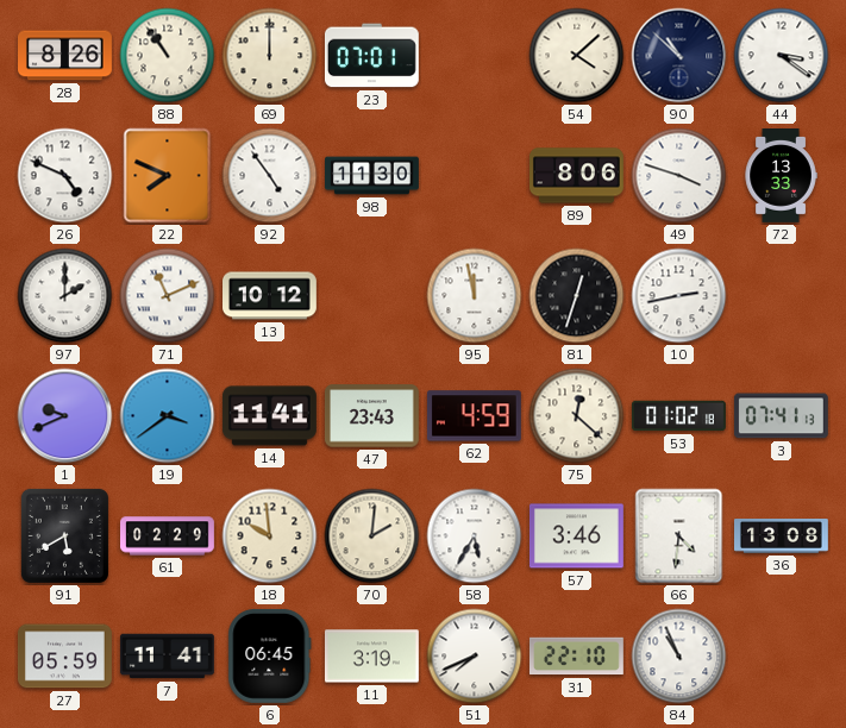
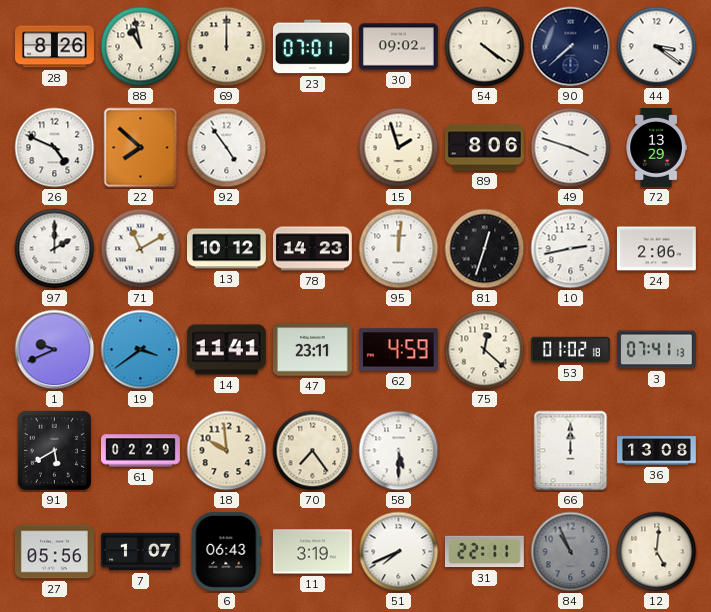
88: 10:54 -> 10:58
30: none -> 09:02
54: 4:08 -> 4:21
90: 10:52 -> 7:38
22: 7:49 -> 7:52
98: 11:30 -> none
15: none -> 1:57
72: 13:33 -> 13:29
71: 11:11 -> 11:10
78: none -> 14:23
95: 11:58 -> 12:01
24: none -> 2:06
47: 23:43 -> 23:11
70: 2:01 -> 7:24
58: 5:35 -> 5:30
57: 3:46 -> none
66: 4:31 -> 12:00
27: 05:59 -> 05:56
7: 11:41 -> 1:07
6: 06:45 -> 06:43
31: 22:10 -> 22:11
84 dial: white -> grey
12: none -> 5:01
